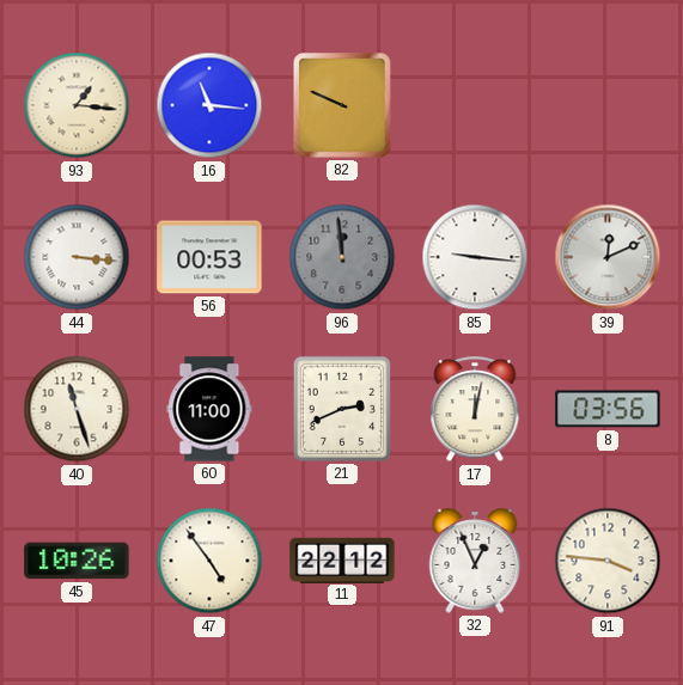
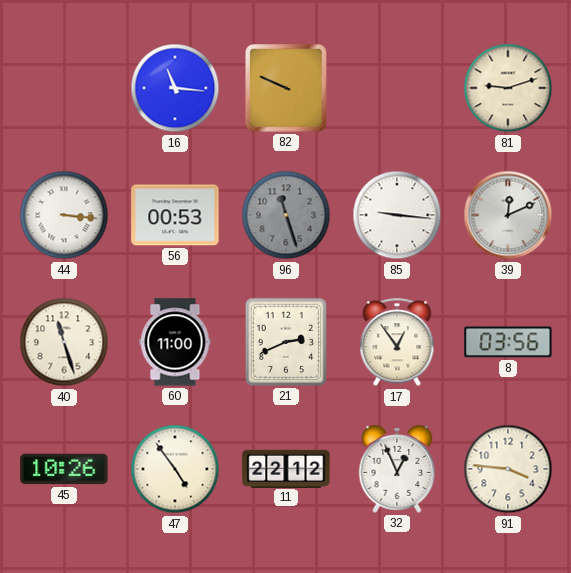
93: 1:16 -> none
81: none -> 9:12
96: 11:59 -> 11:27
17: 12:02 -> 12:54
